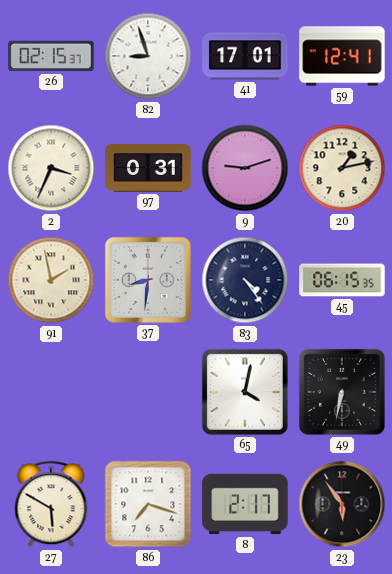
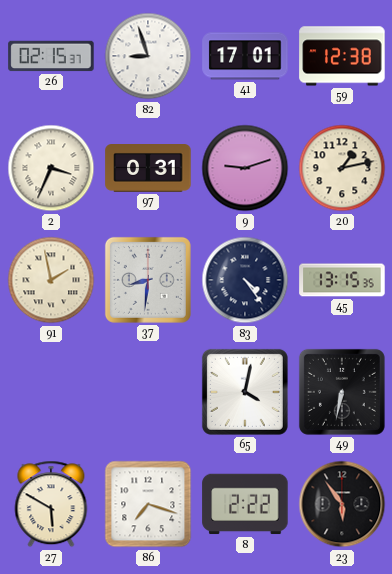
59: 12:41 -> 12:38
45: 06:15 -> 13:15
8: 2:17 -> 2:22
